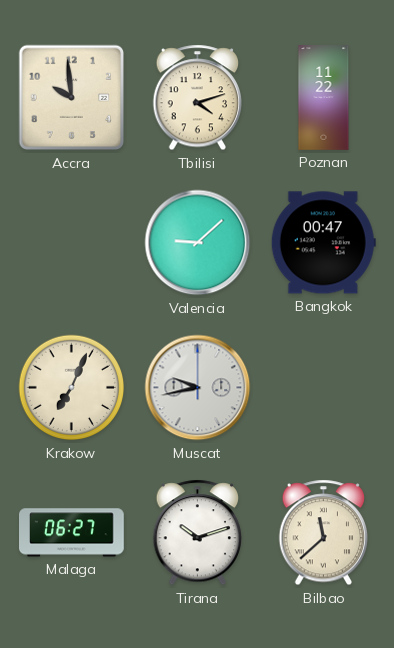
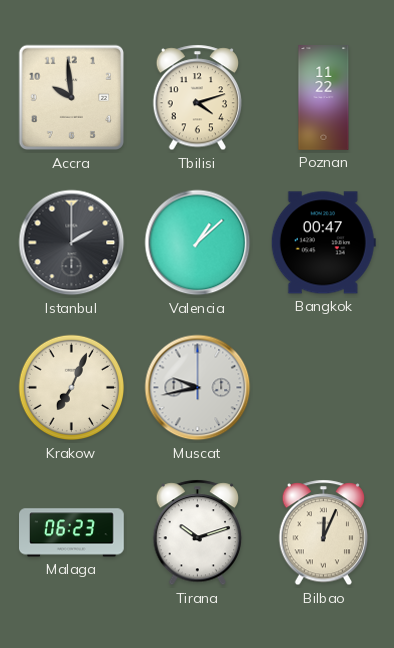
Istanbul: none -> 2:00
Valencia: 9:08 -> 1:08
Malaga: 06:27 -> 06:23
Bilbao: 11:38 -> 12:04
